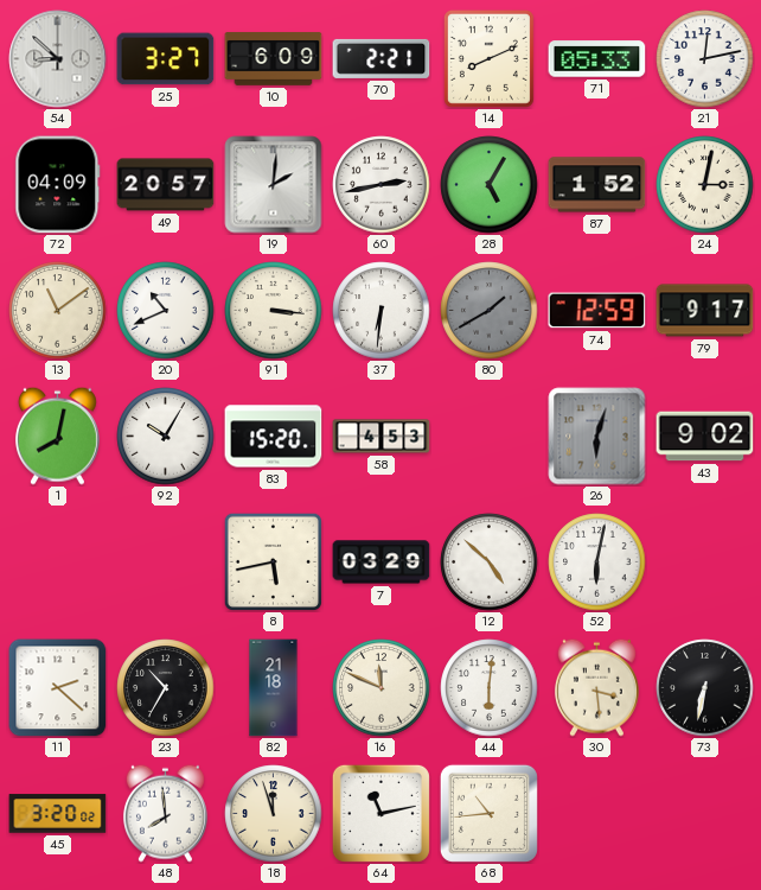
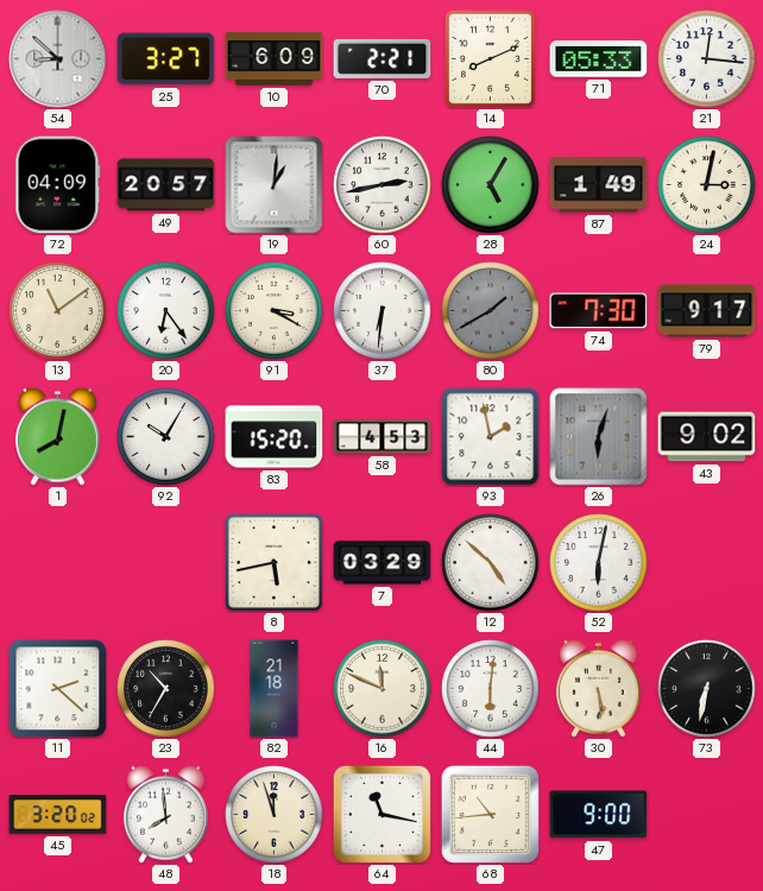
21: 12:13 -> 12:16
19: 2:01 -> 1:01
87: 1:52 -> 1:49
20: 10:41 -> 6:24
91: 3:16 -> 3:20
74: 12:59 -> 7:30
93: none -> 1:58
30: 3:29 -> 5:29
64: 11:13 -> 11:17
47: none -> 9:00
